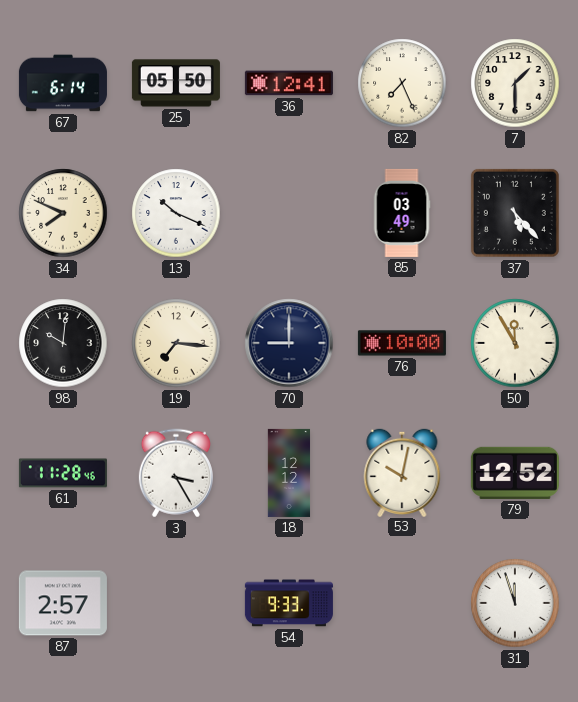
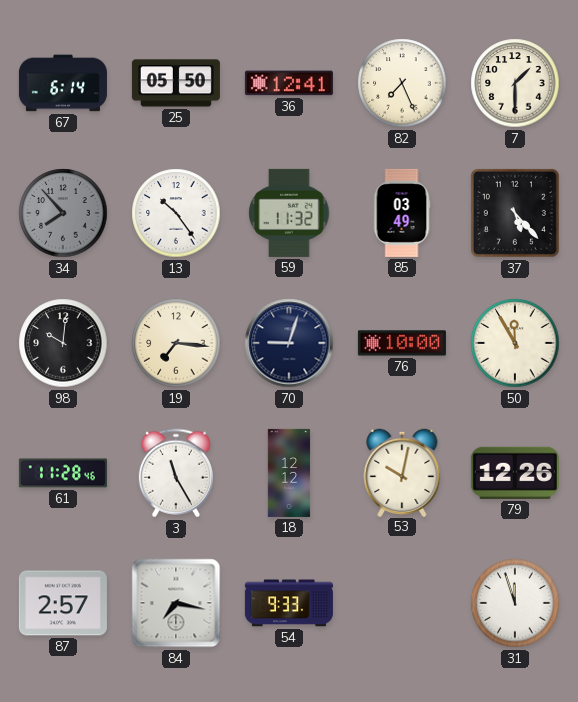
34: 7:49 -> 7:53
34 dial: cream -> grey
13: 10:19 -> 10:24
59: none -> 11:32
70: 9:00 -> 9:03
3: 3:25 -> 11:25
79: 12:52 -> 12:26
84: none -> 7:17
